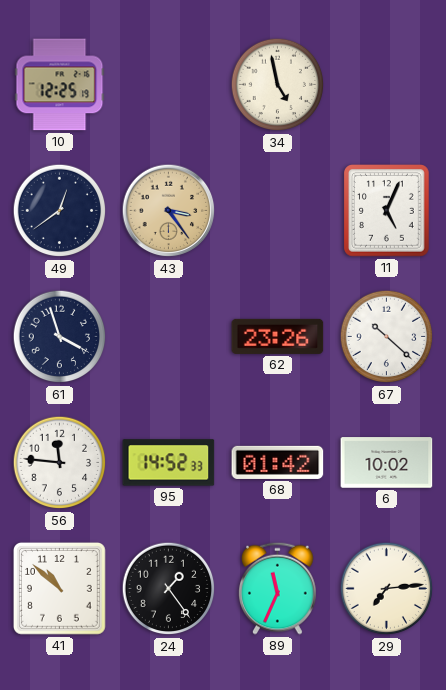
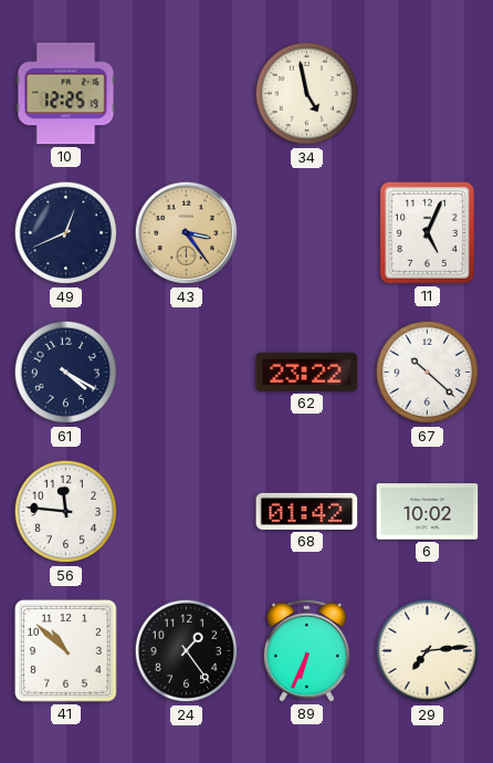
49: 12:39 -> 12:41
61: 3:57 -> 4:20
62: 23:26 -> 23:22
95: 14:52 -> none
89: 11:34 -> 6:34
